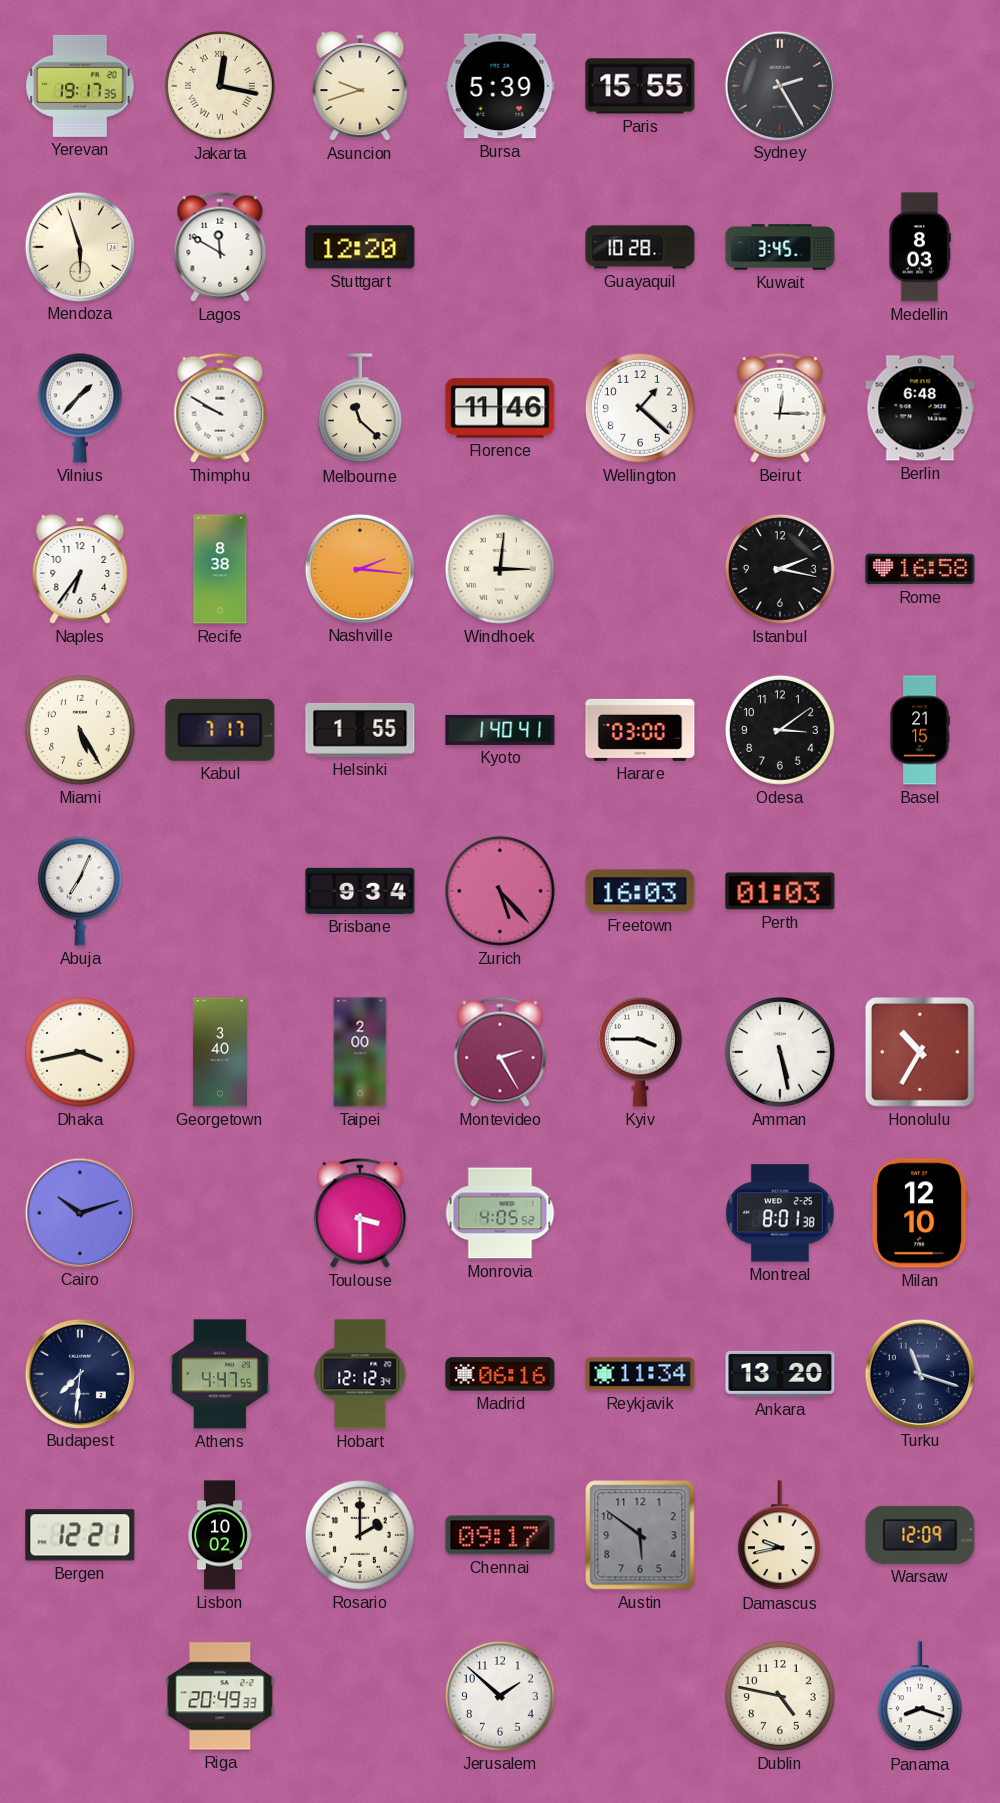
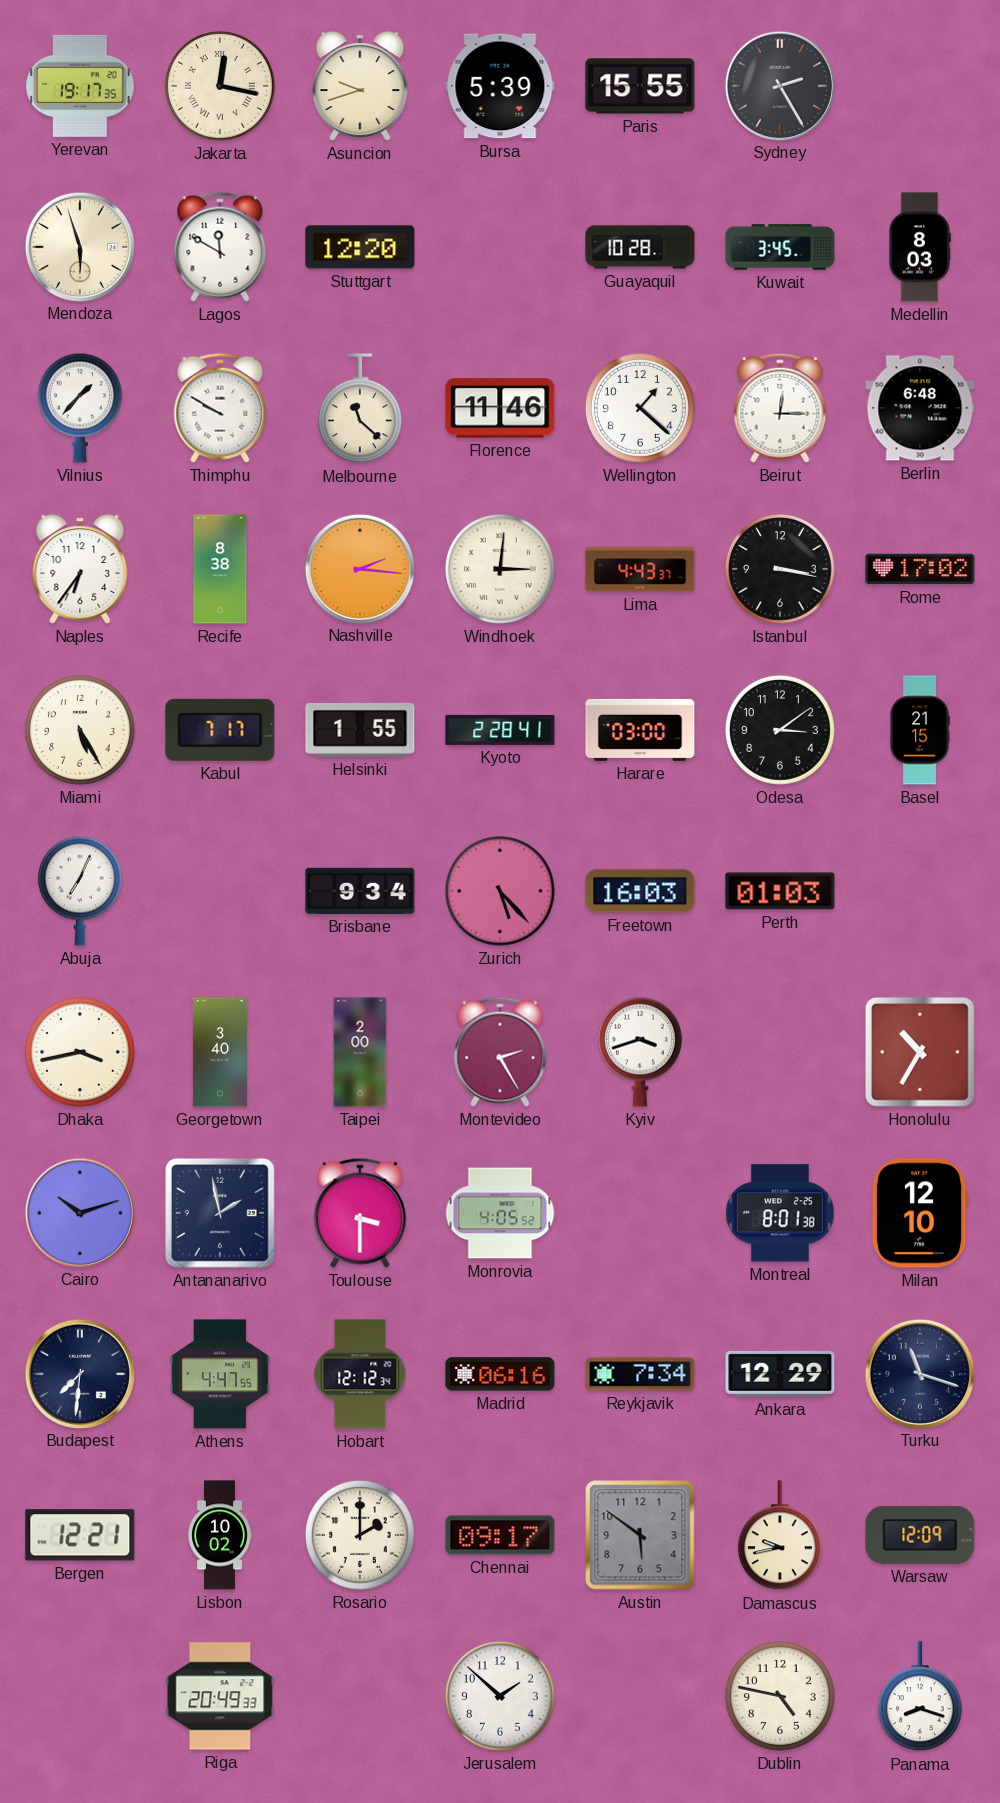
Lima: none -> 4:43
Istanbul: 2:17 -> 3:17
Rome: 16:58 -> 17:02
Kyoto: 1:40 -> 2:28
Kyiv: 3:45 -> 3:42
Amman: 5:28 -> none
Antananarivo: none -> 1:58
Reykjavik: 11:34 -> 7:34
Ankara: 13:20 -> 12:29
